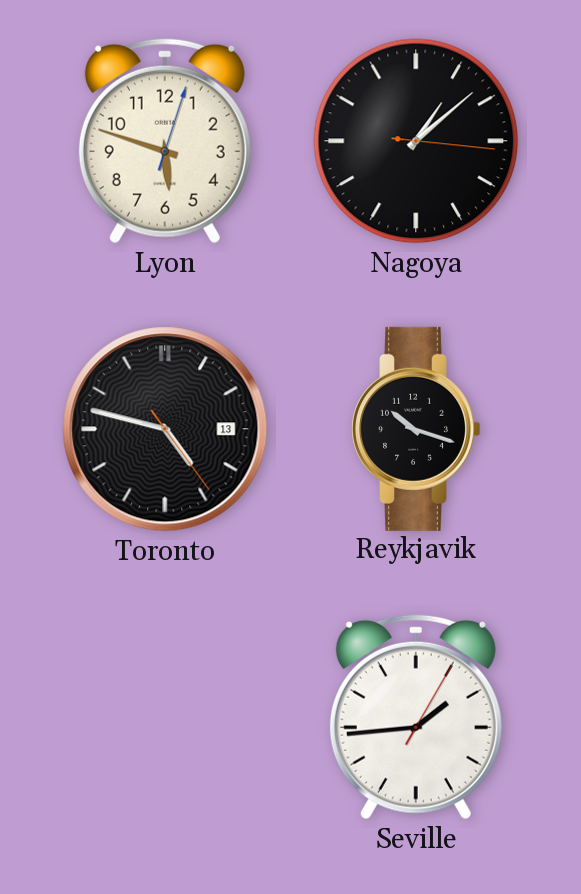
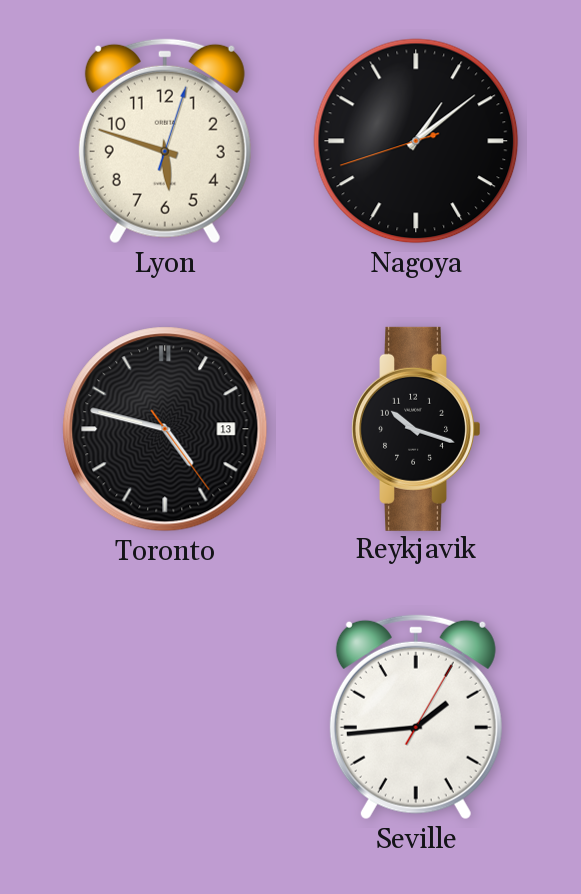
Nagoya: 1:08:16 -> 1:08:42
